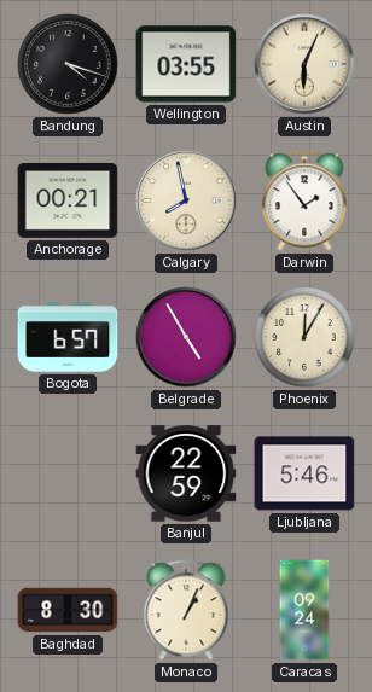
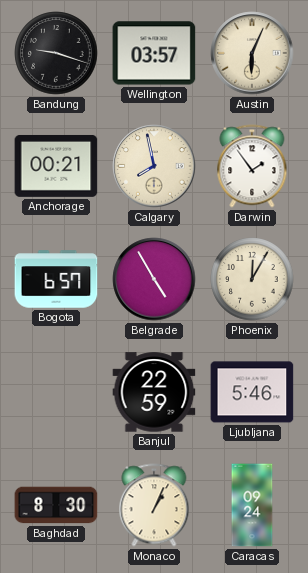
Bandung: 4:18 -> 9:18
Wellington: 03:55 -> 03:57
